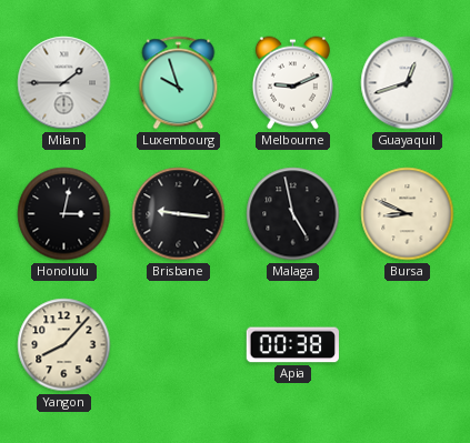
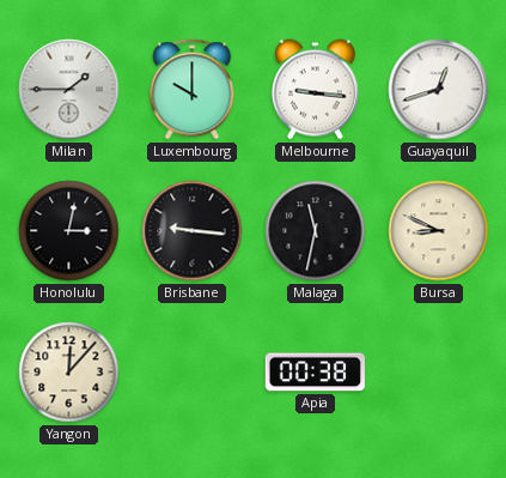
Luxembourg: 9:57 -> 10:00
Melbourne: 9:11 -> 9:16
Malaga: 4:58 -> 11:32
Yangon: 8:07 -> 12:07
